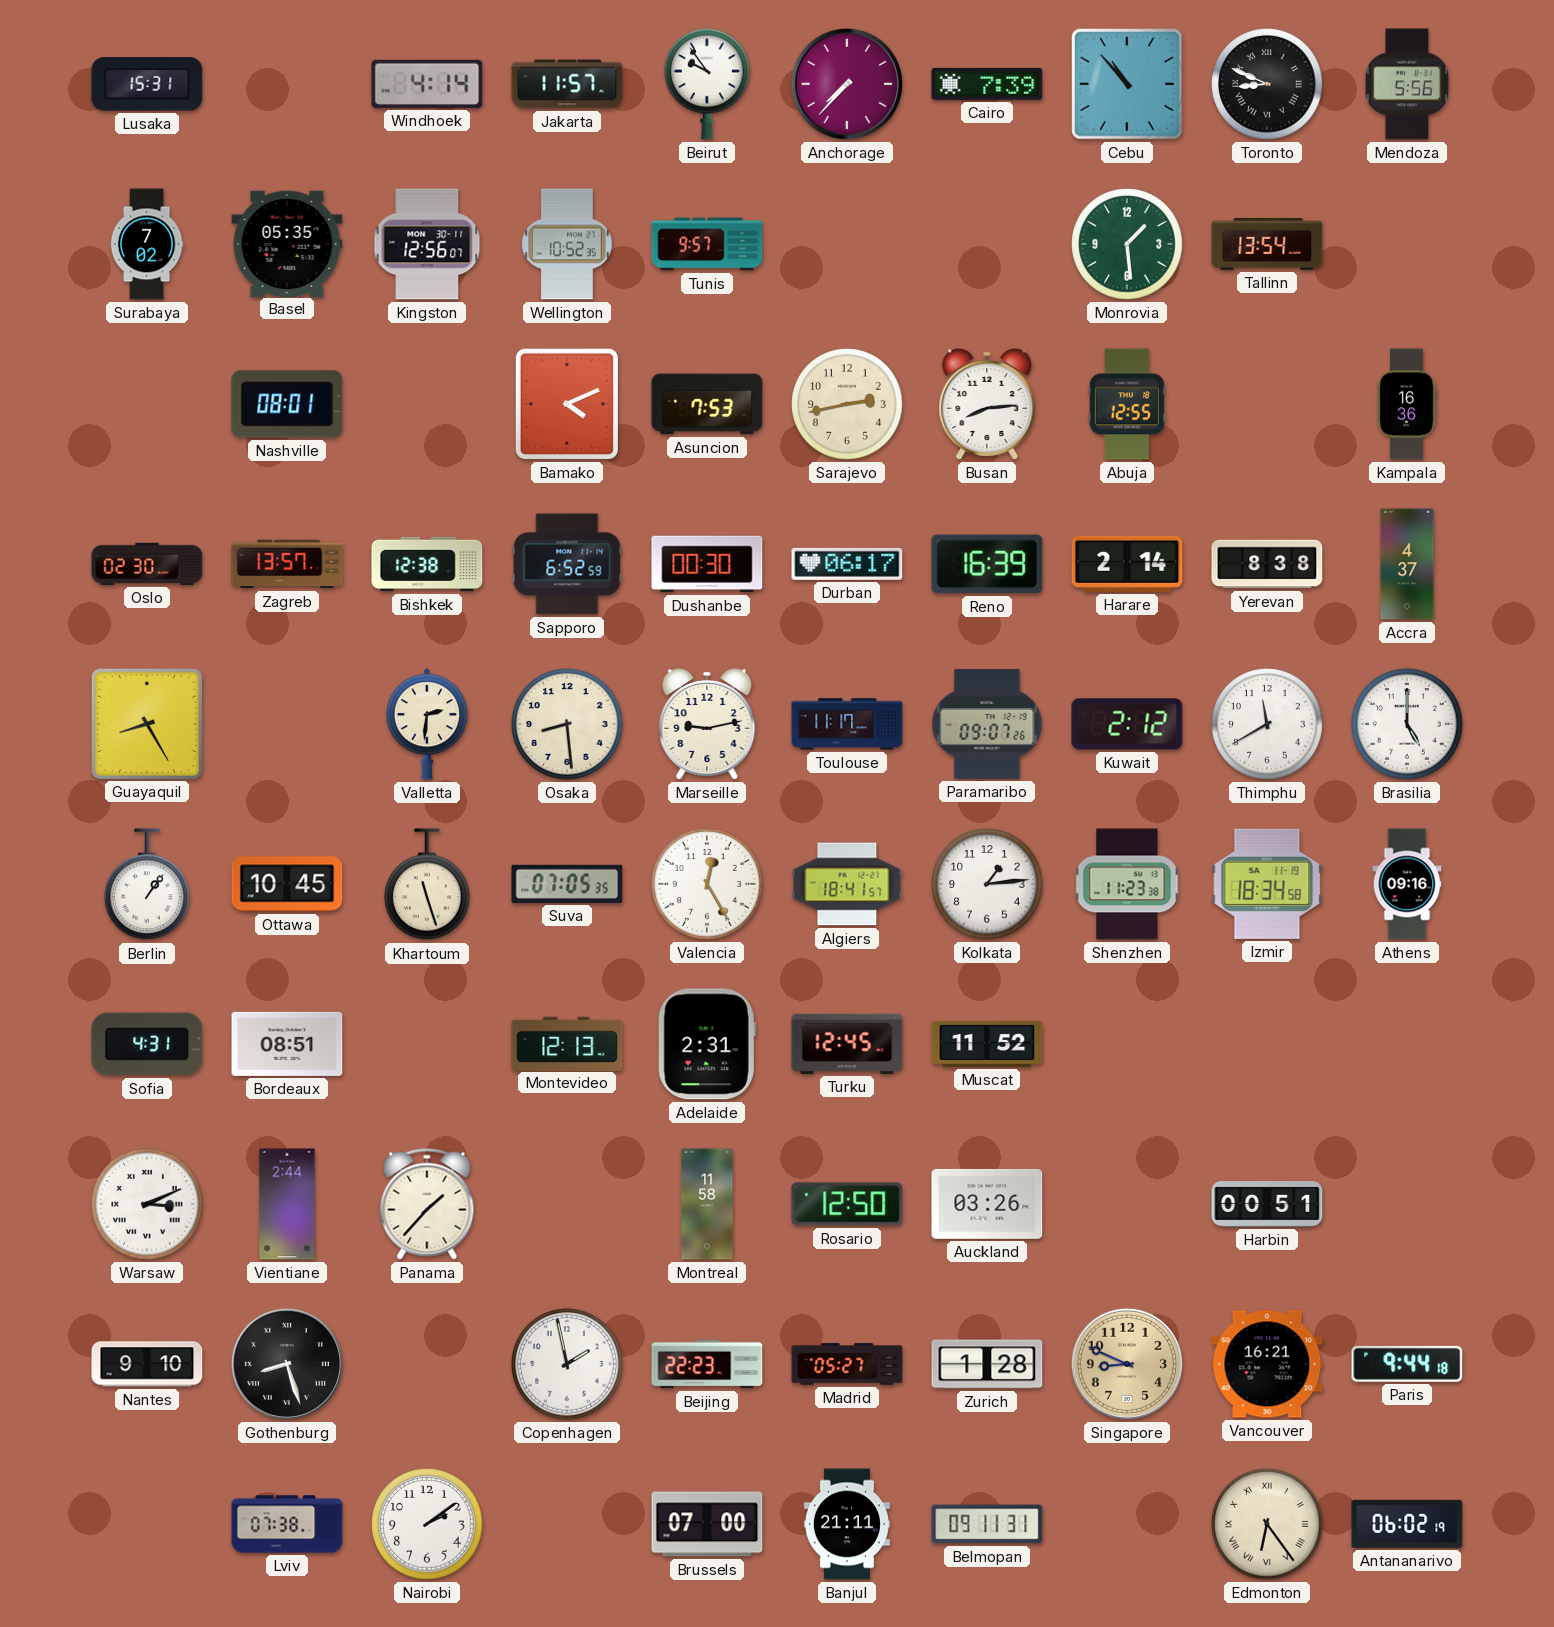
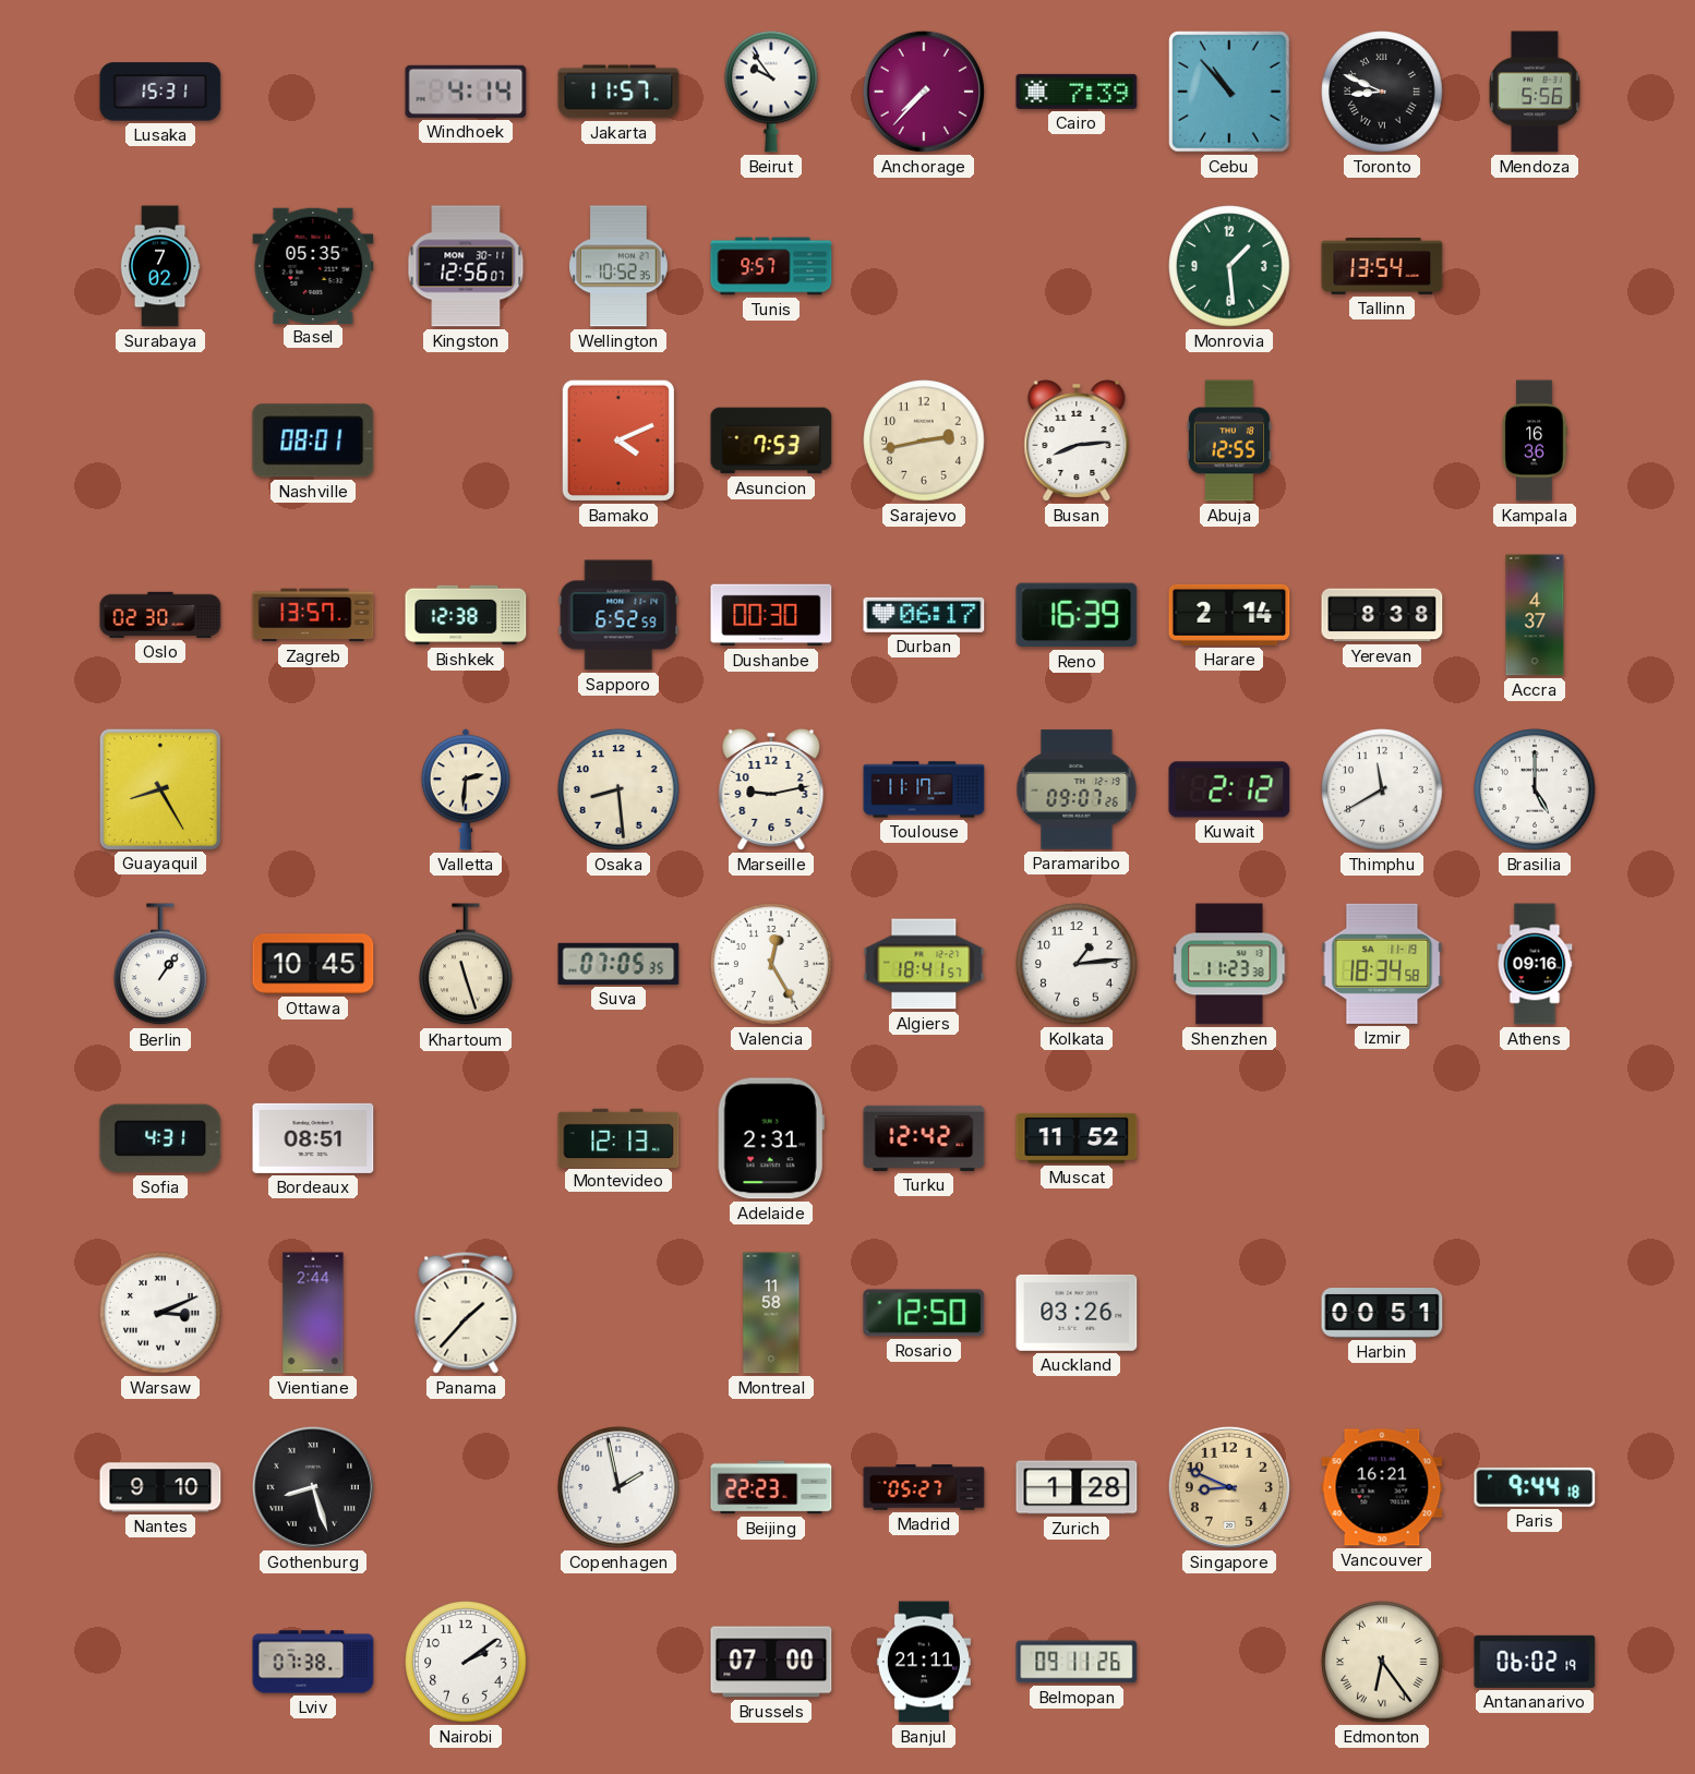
Turku: 12:45 -> 12:42
Belmopan: 09:11:31 -> 09:11:26
